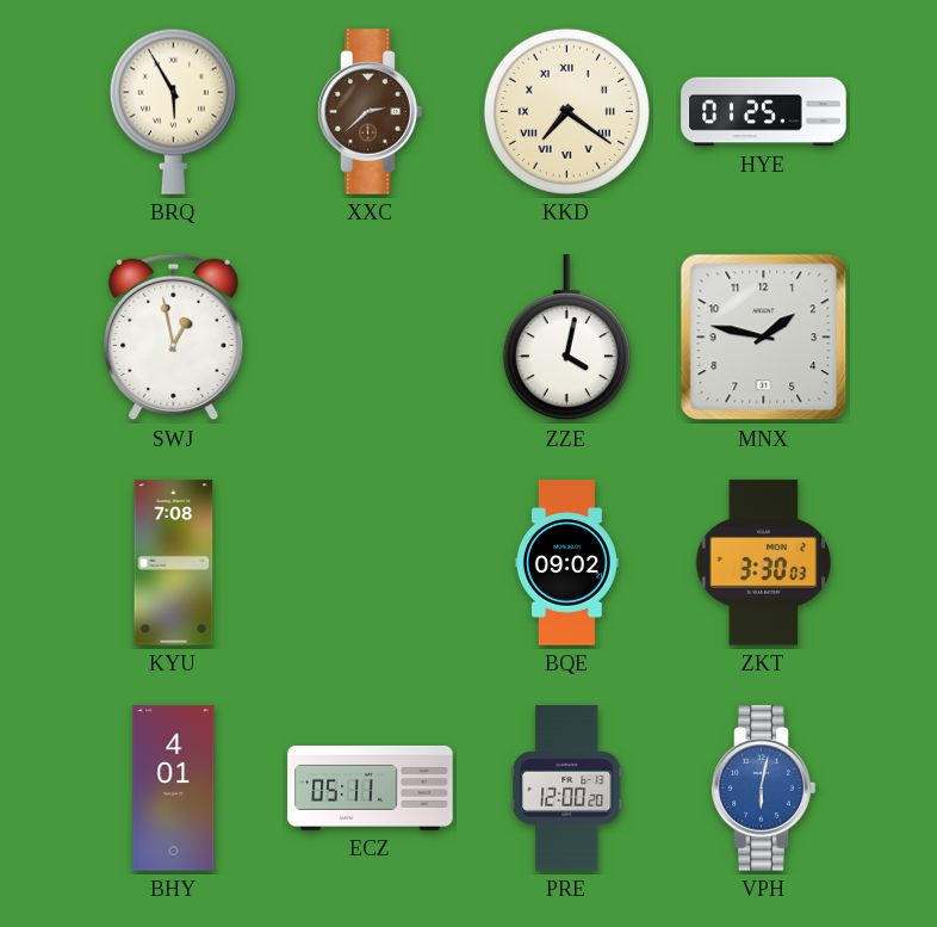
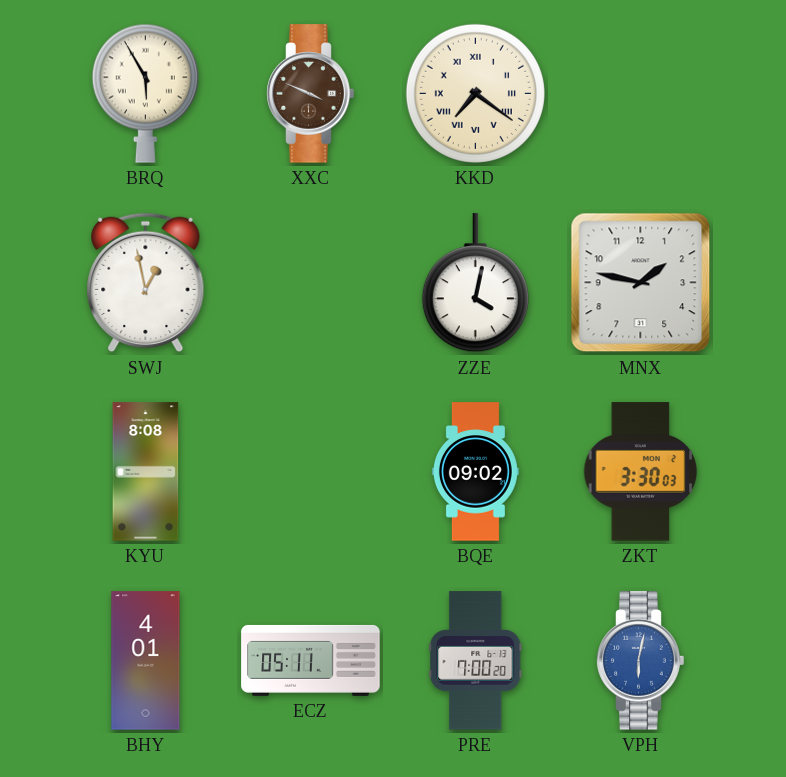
XXC: 2:38 -> 3:49
HYE: 01:25 -> none
KYU: 7:08 -> 8:08
PRE: 12:00 -> 7:00
